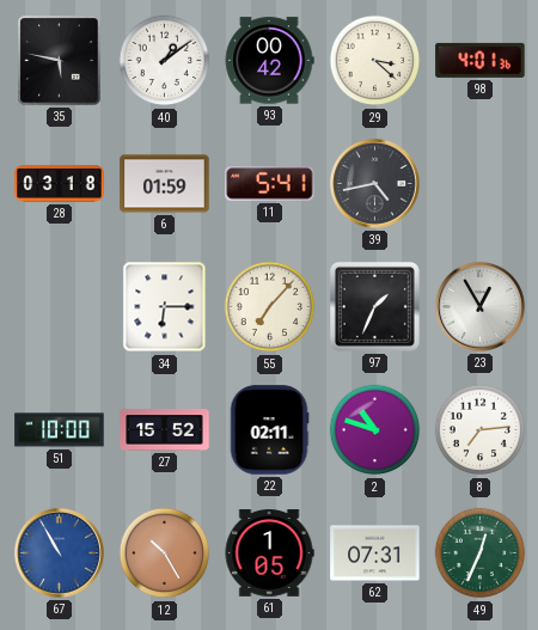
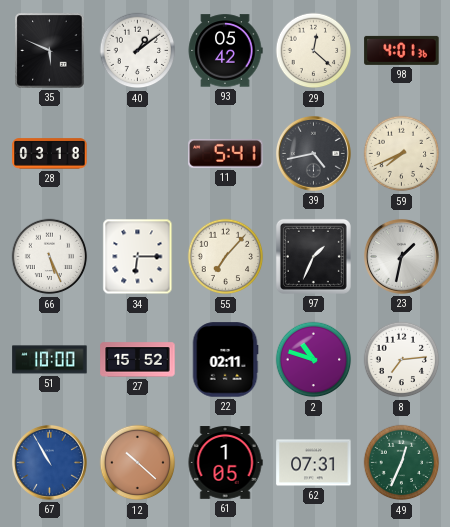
35: 5:47 -> 5:49
93: 00:42 -> 05:42
29: 3:22 -> 12:22
6: 01:59 -> none
59: none -> 7:41
66: none -> 5:26
23: 12:55 -> 1:32
12: 10:25 -> 10:22
